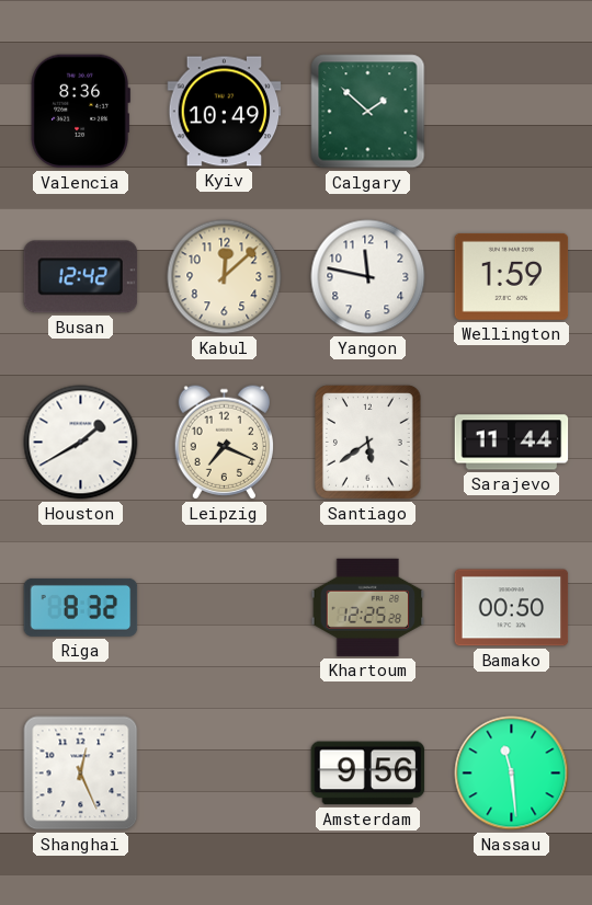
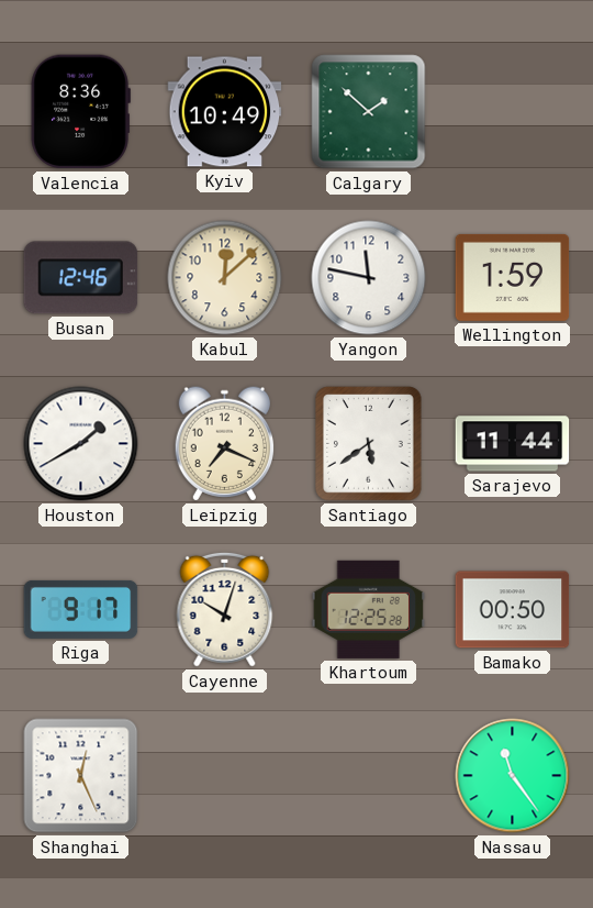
Busan: 12:42 -> 12:46
Riga: 8:32 -> 9:17
Cayenne: none -> 10:03
Amsterdam: 9:56 -> none
Nassau: 11:29 -> 11:24
